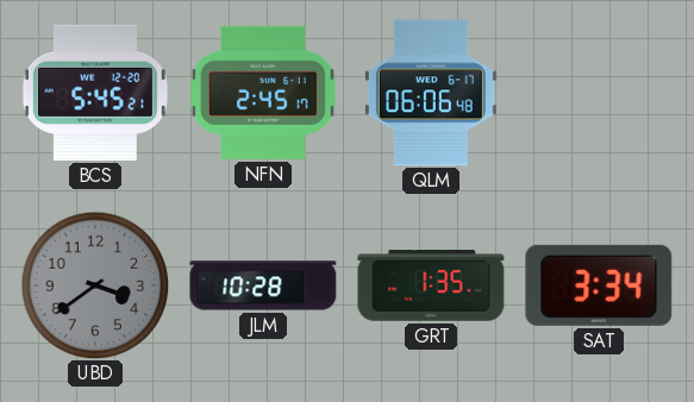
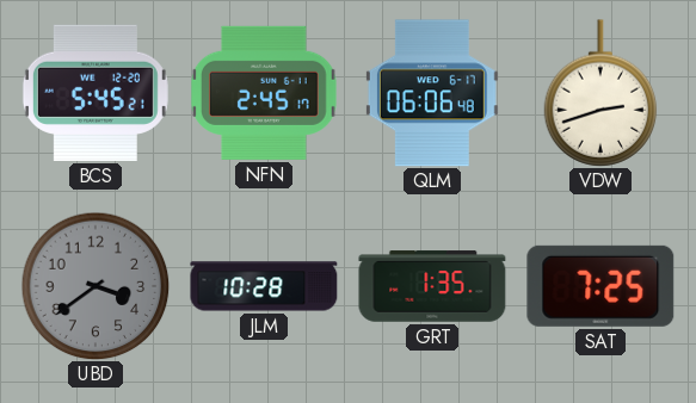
VDW: none -> 2:42
SAT: 3:34 -> 7:25
